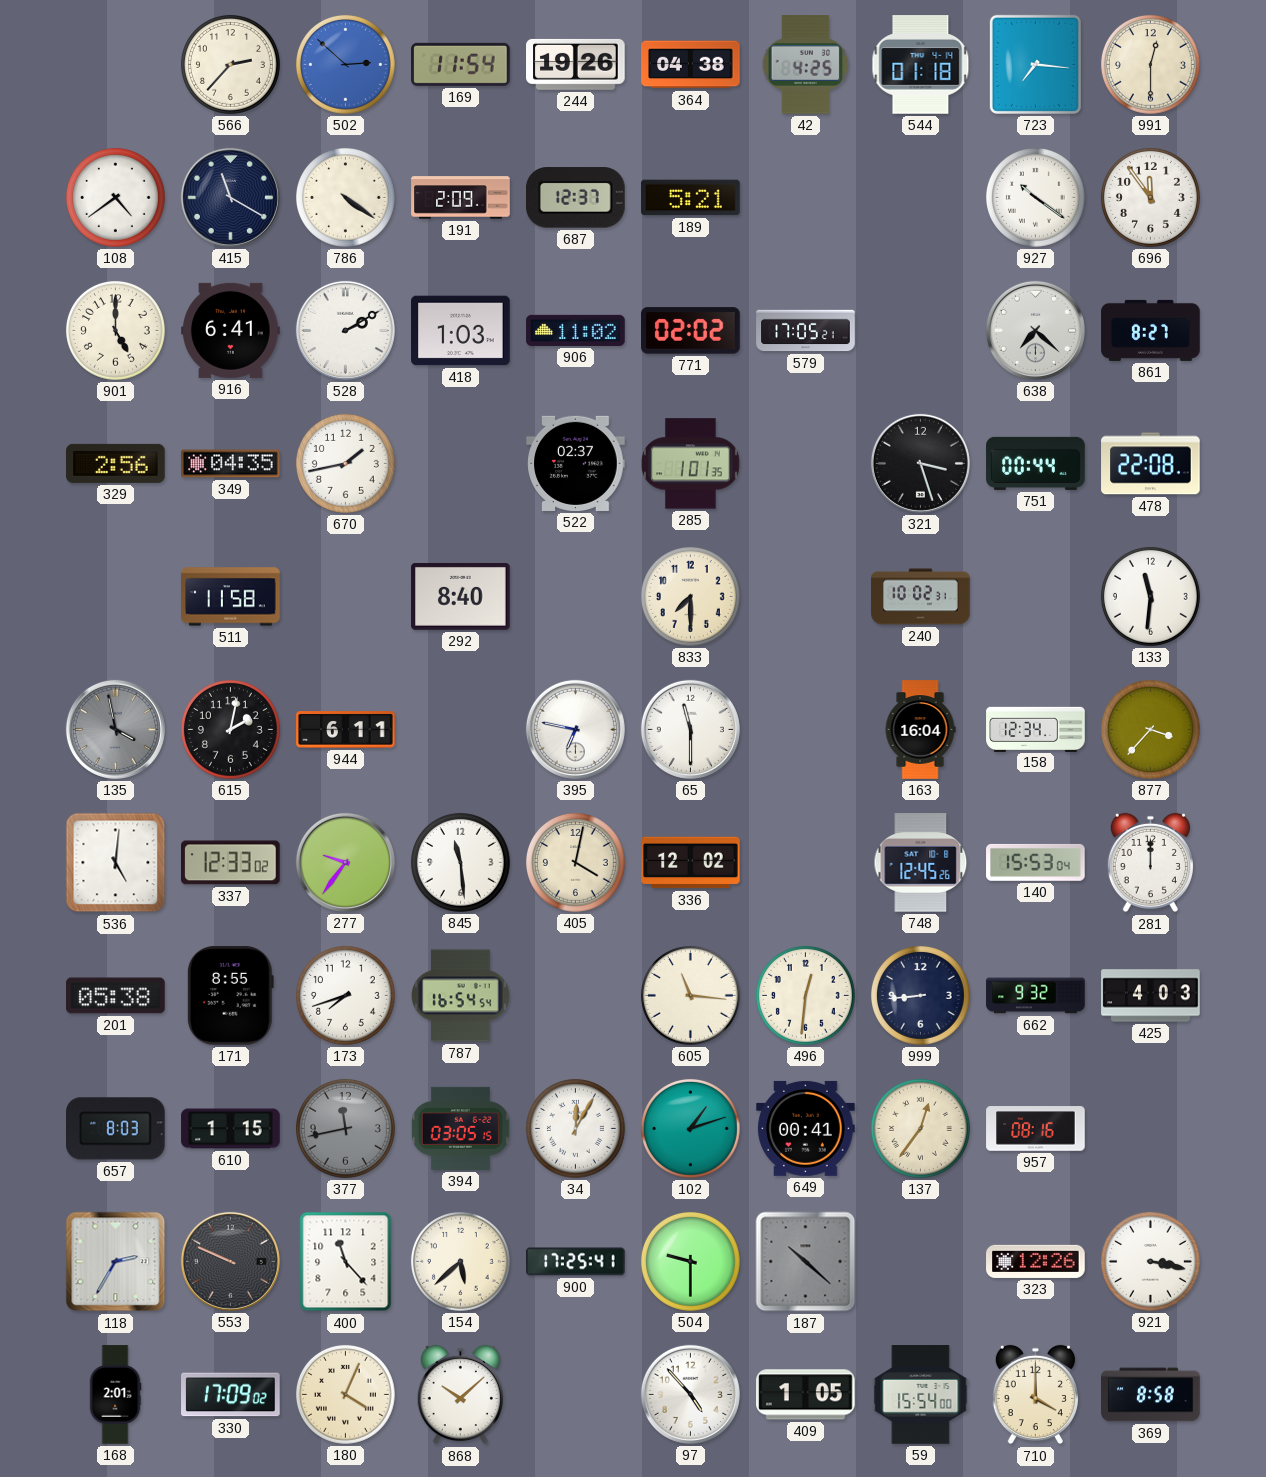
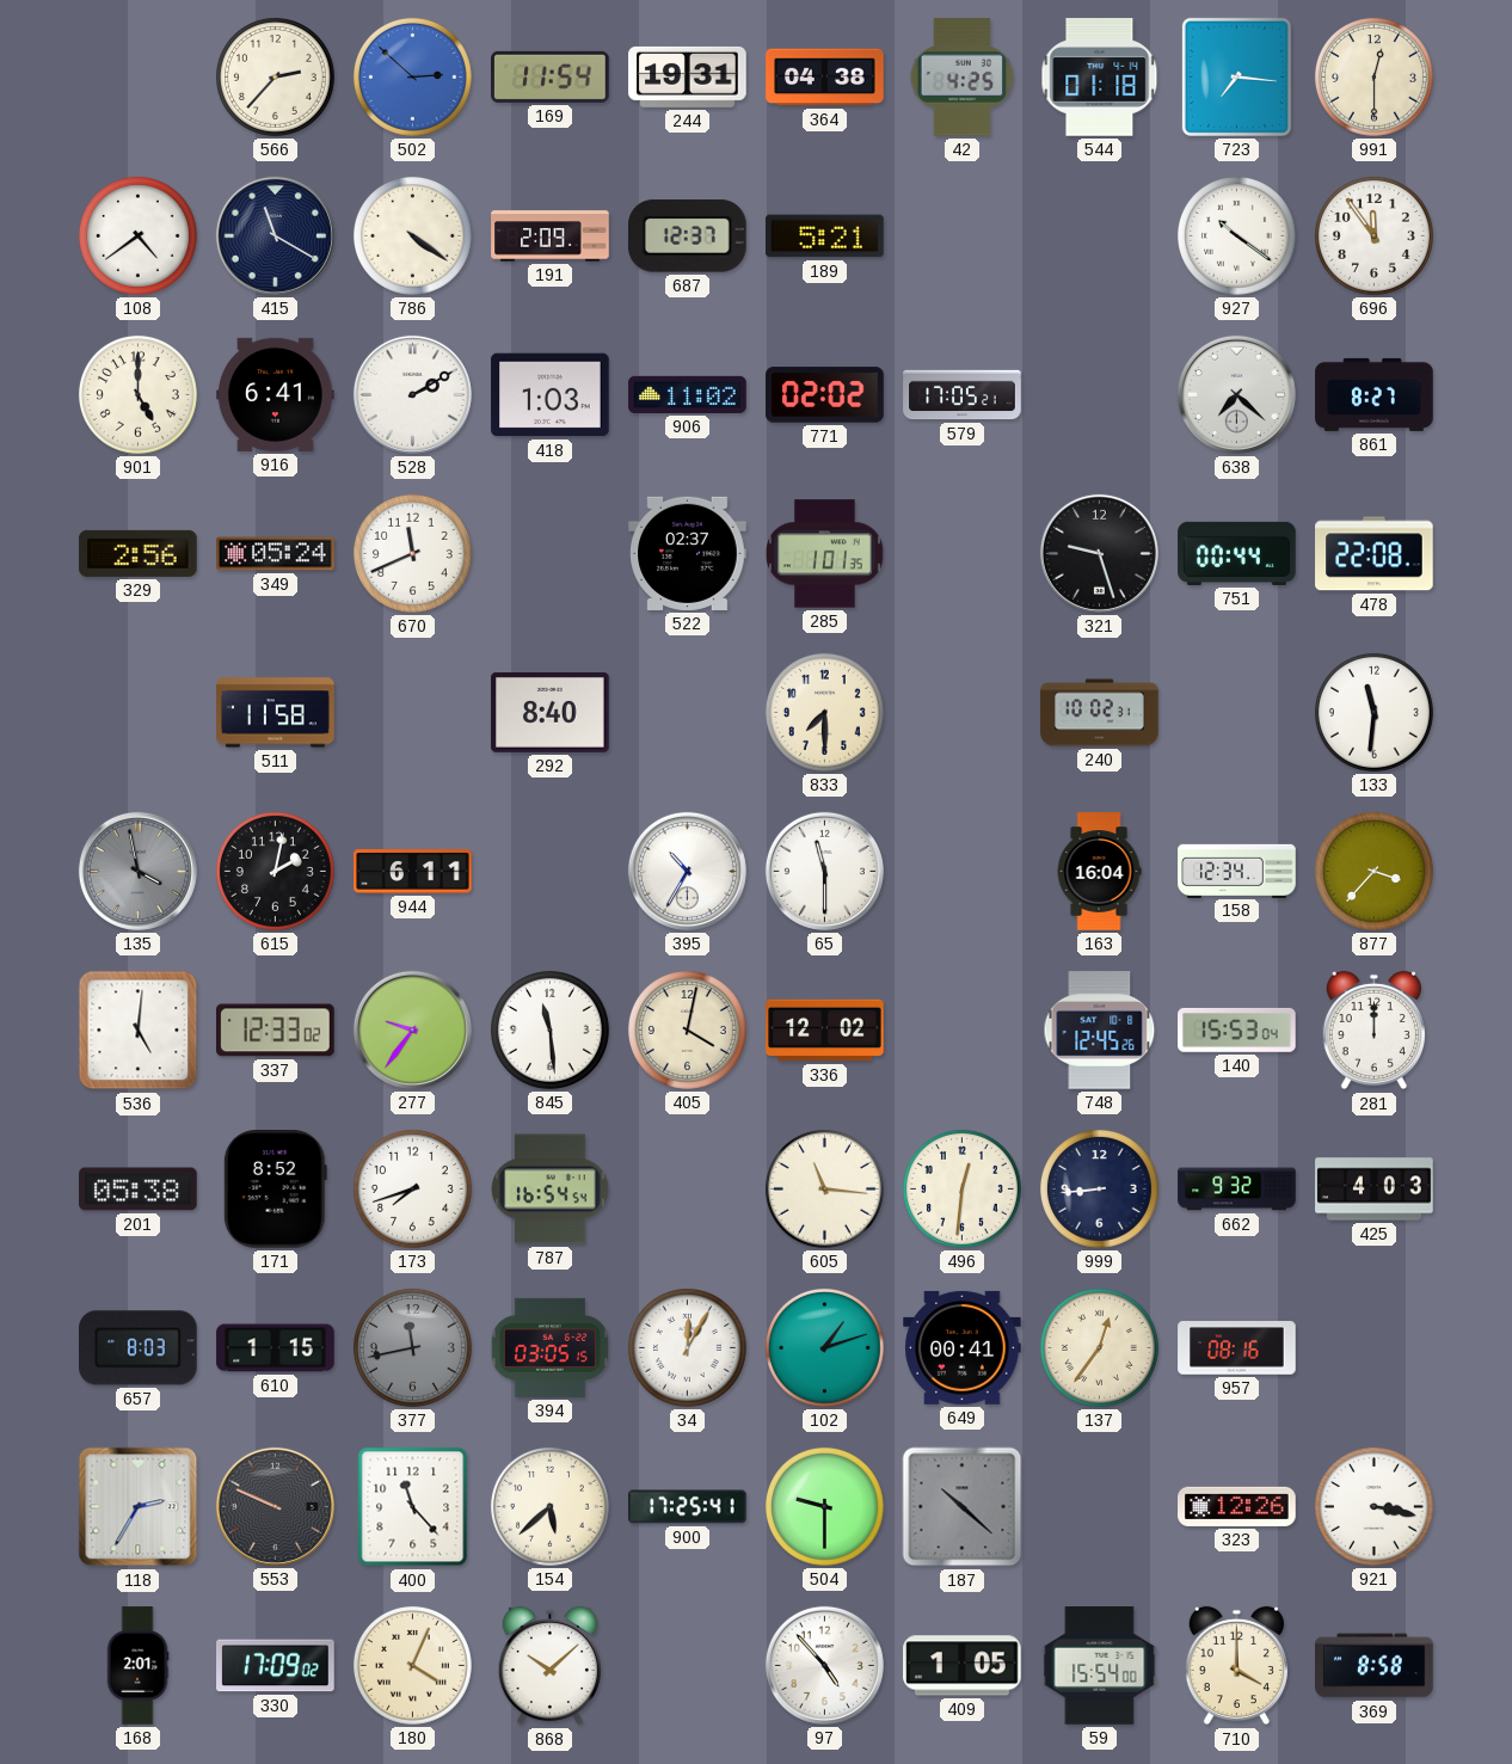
244: 19:26 -> 19:31
349: 04:35 -> 05:24
670: 1:43 -> 11:41
321: 3:27 -> 9:27
395: 6:47 -> 10:35
171: 8:55 -> 8:52
